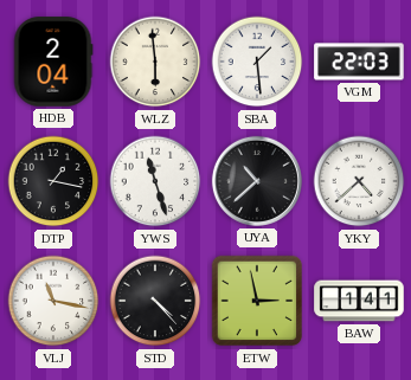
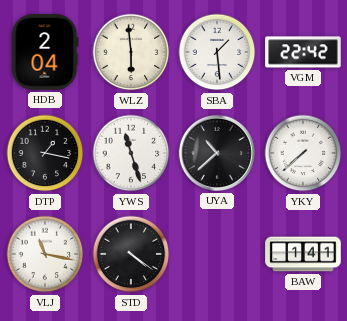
VGM: 22:03 -> 22:42
YKY: 4:38 -> 7:38
STD: 4:23 -> 4:21
ETW: 2:58 -> none
